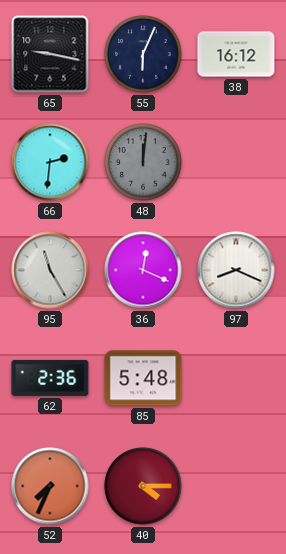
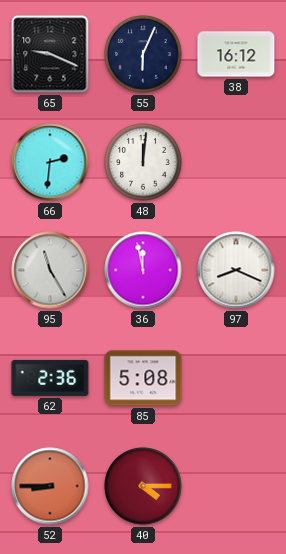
65: 9:17 -> 9:19
48 dial: grey -> white
36: 12:19 -> 11:58
85: 5:48 -> 5:08
52: 7:34 -> 8:45
